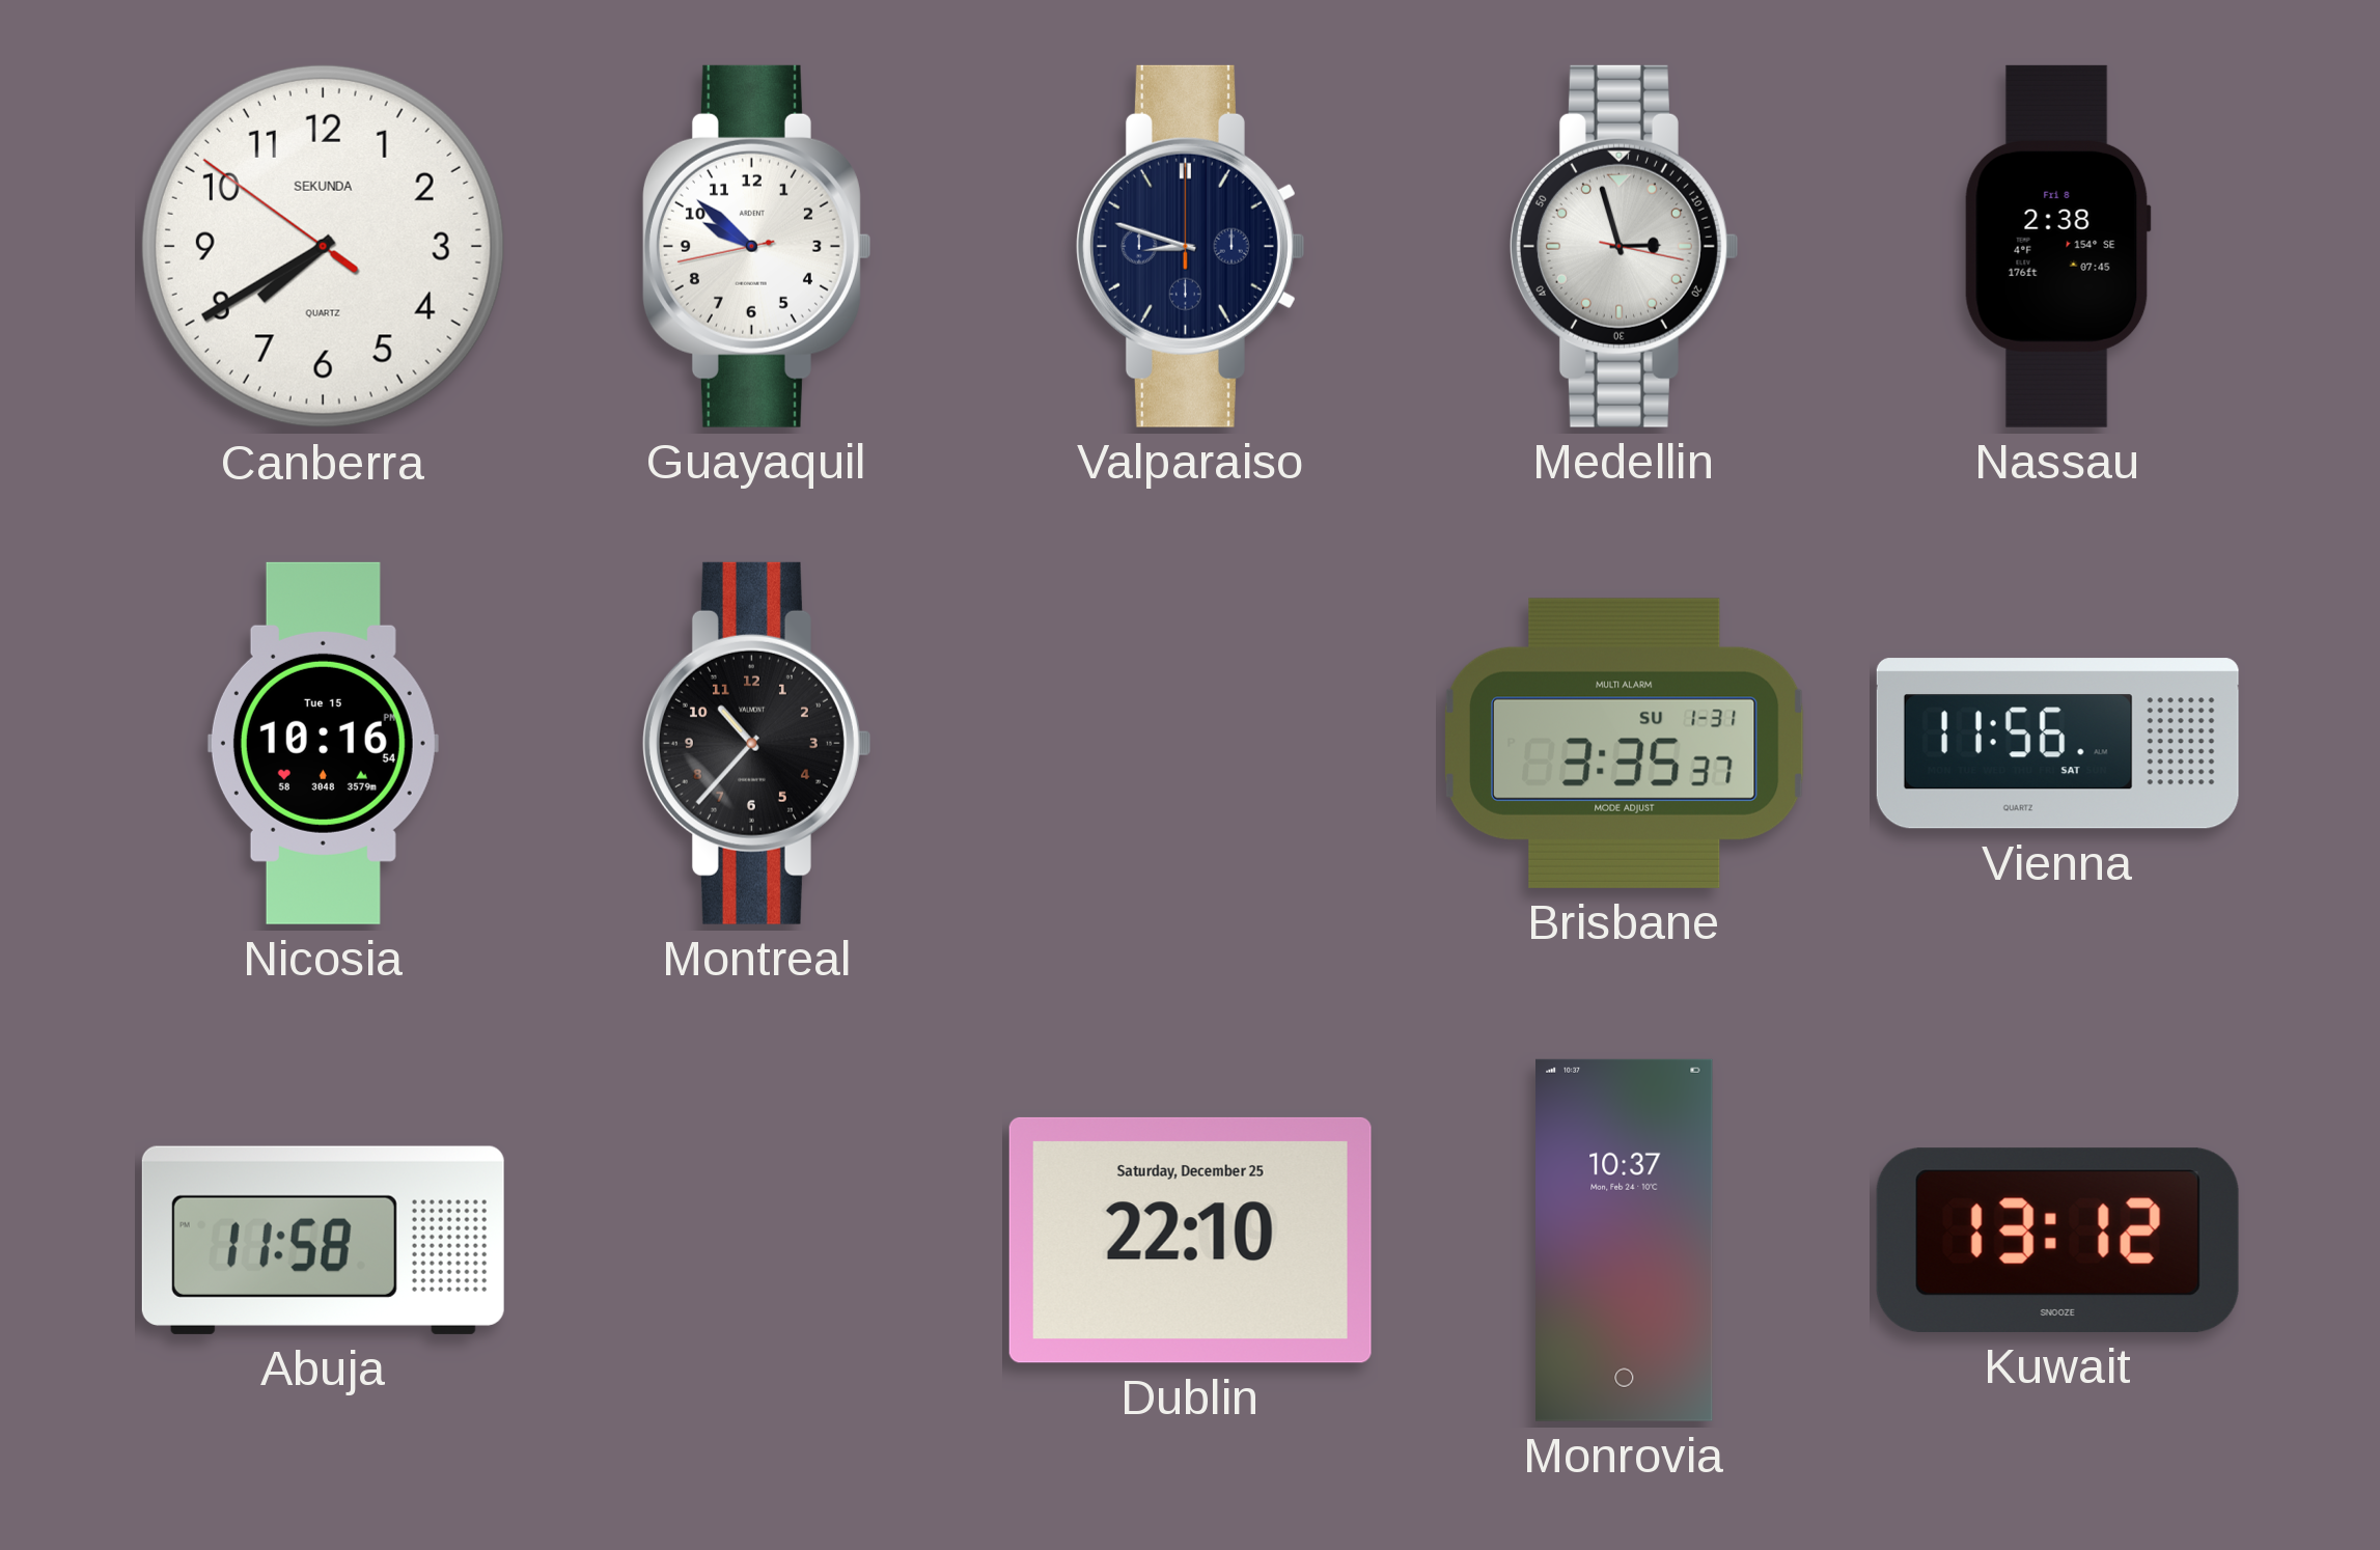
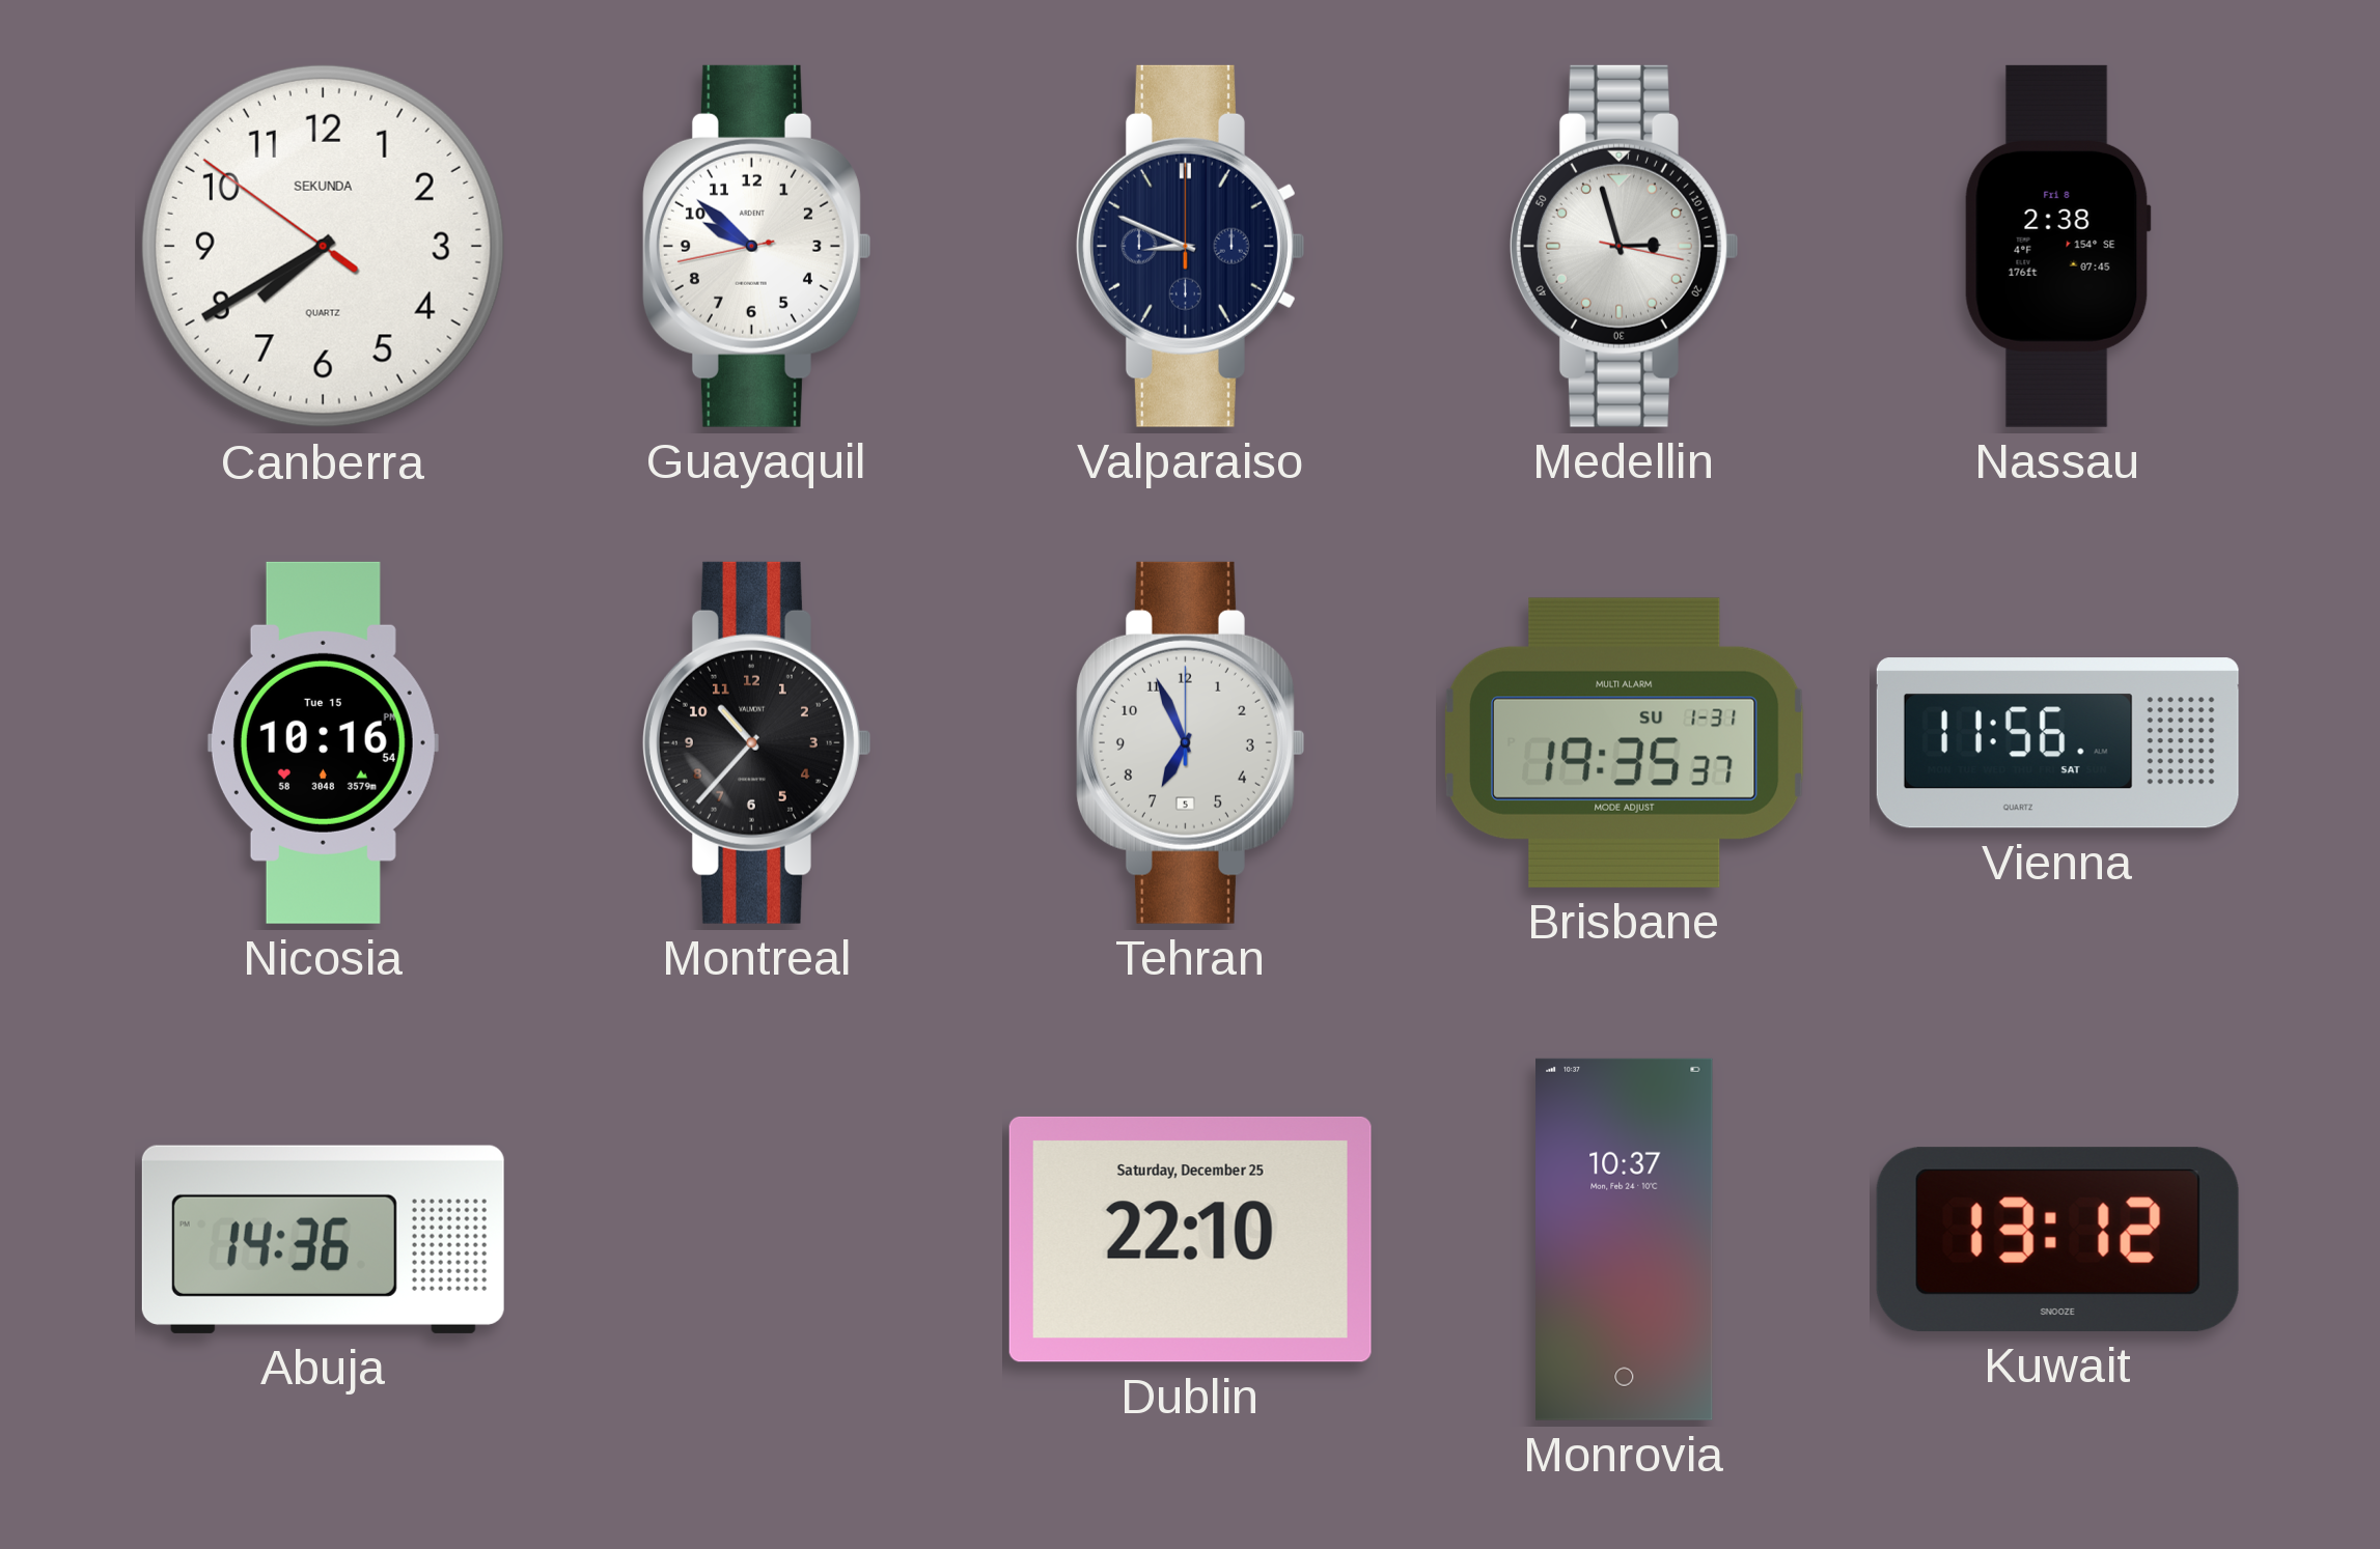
Valparaiso: 8:48 -> 8:49
Tehran: none -> 6:56
Brisbane: 3:35 -> 19:35
Abuja: 11:58 -> 14:36
